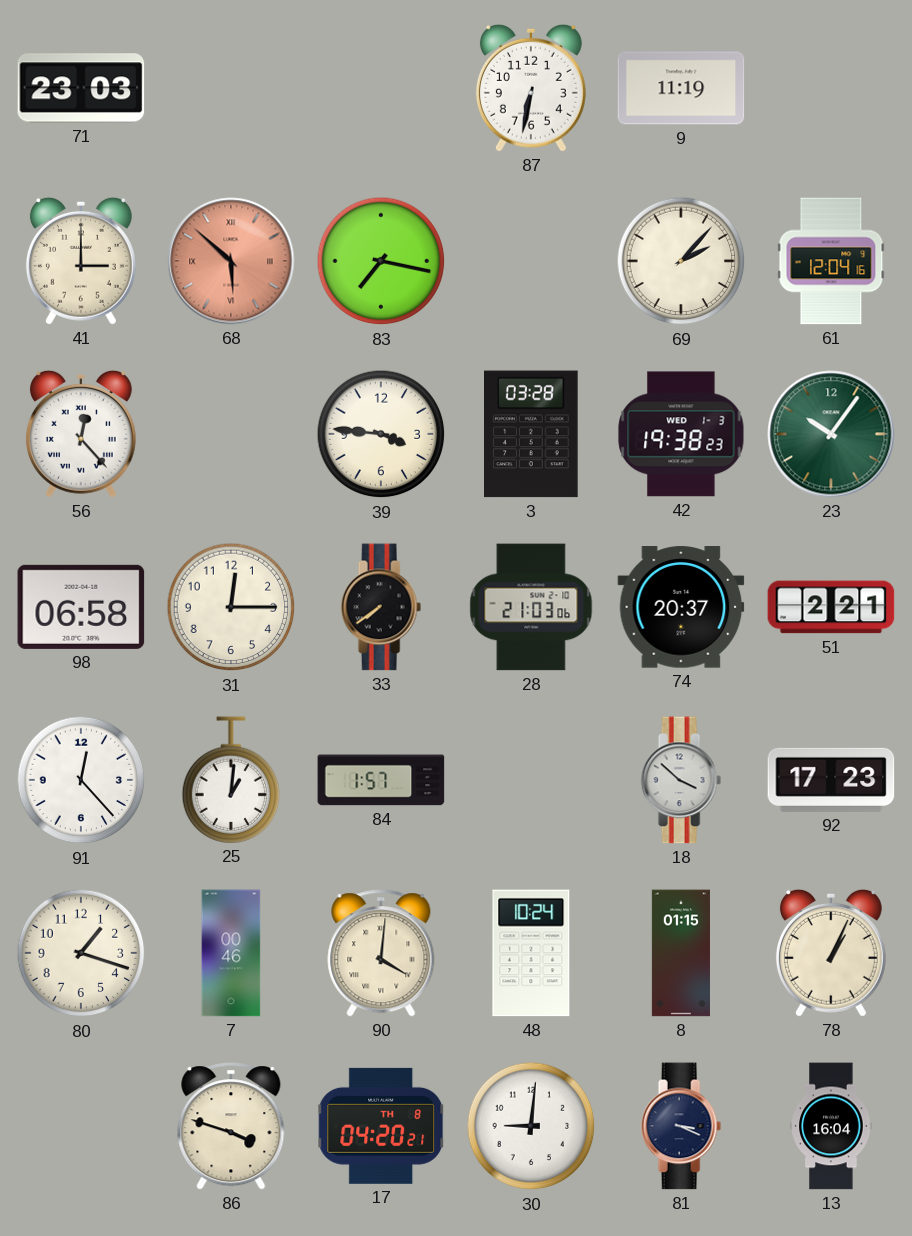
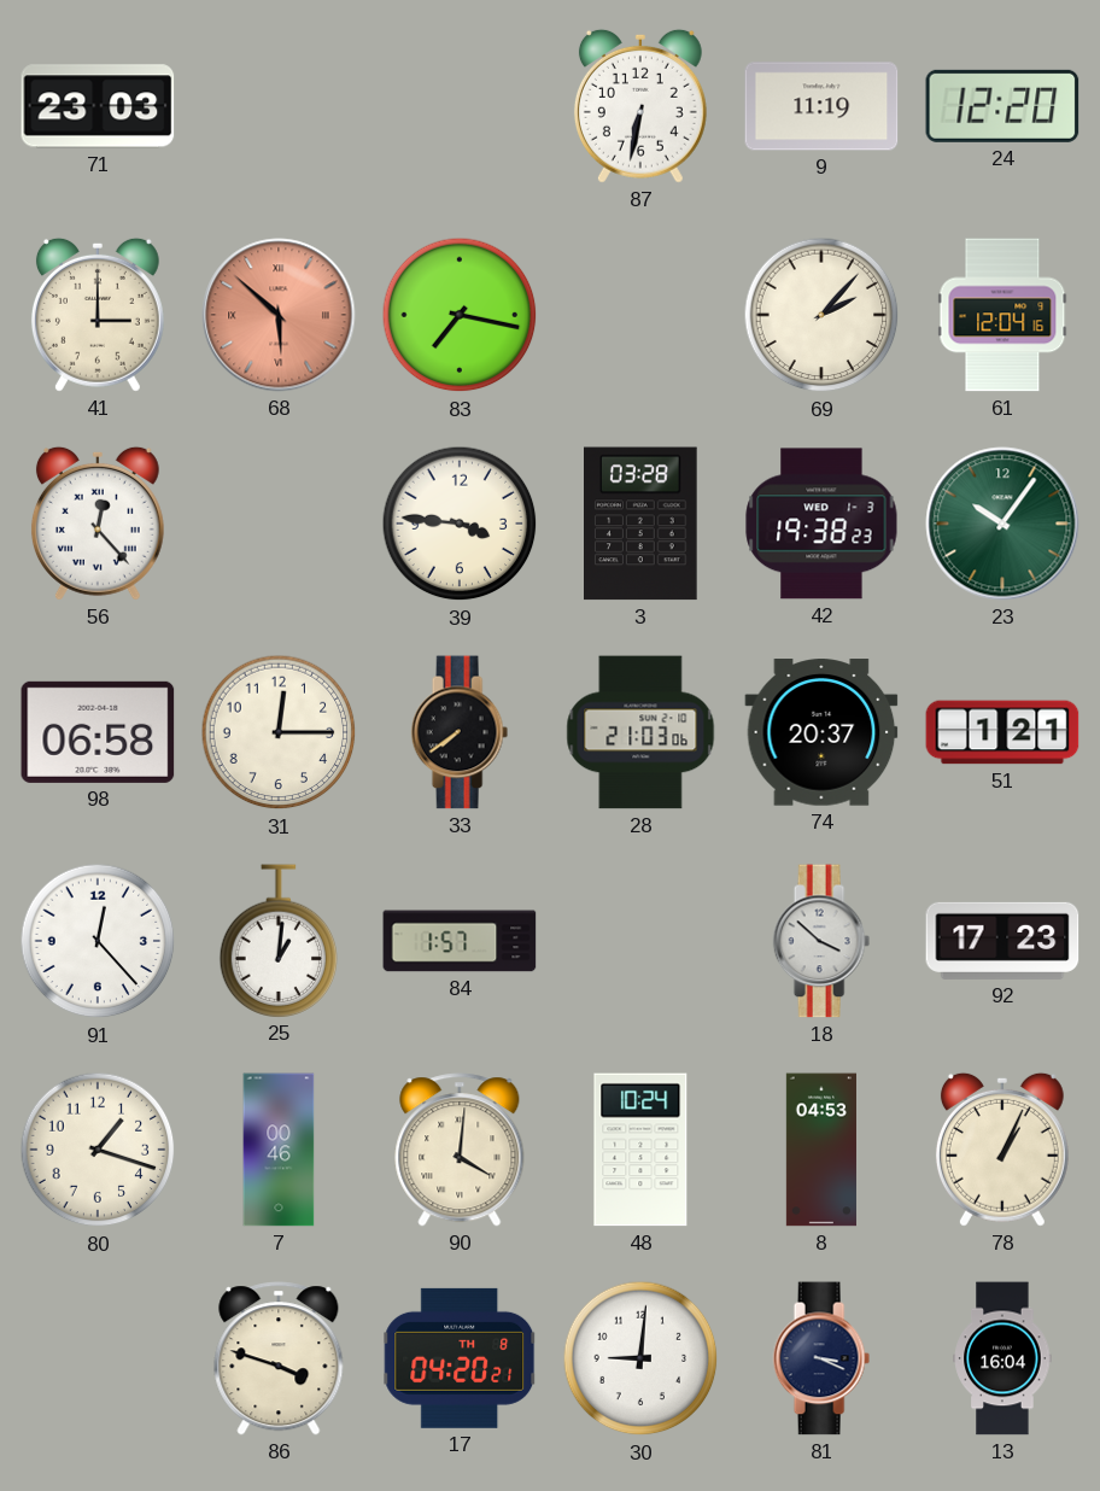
24: none -> 12:20
51: 2:21 -> 1:21
8: 01:15 -> 04:53
